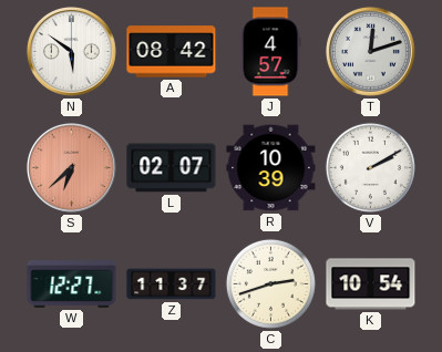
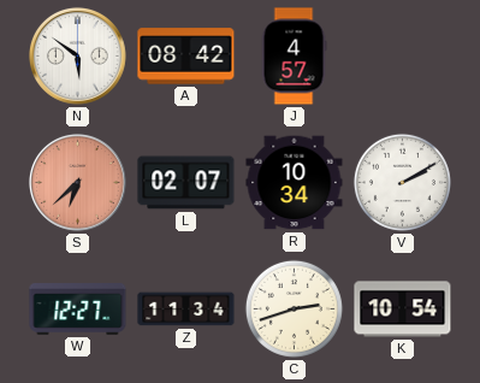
T: 12:12 -> none
R: 10:39 -> 10:34
Z: 11:37 -> 11:34
